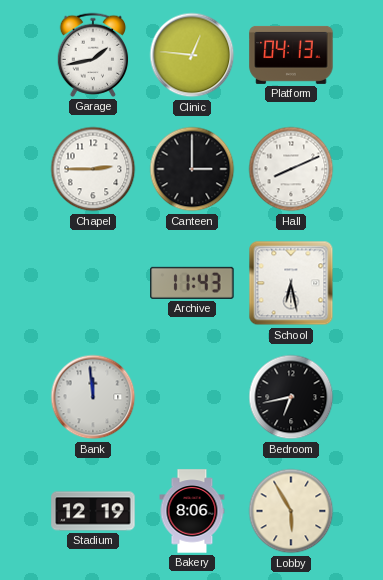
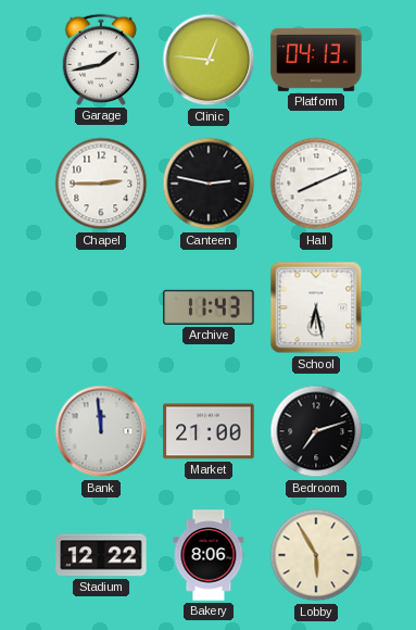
Canteen: 3:00 -> 2:47
Market: none -> 21:00
Bedroom: 6:43 -> 7:12
Stadium: 12:19 -> 12:22
